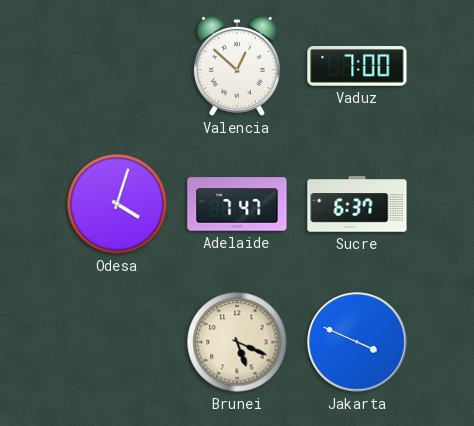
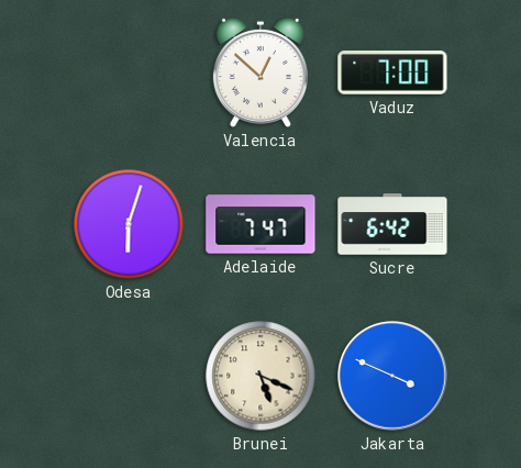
Odesa: 4:03 -> 6:03
Sucre: 6:37 -> 6:42
